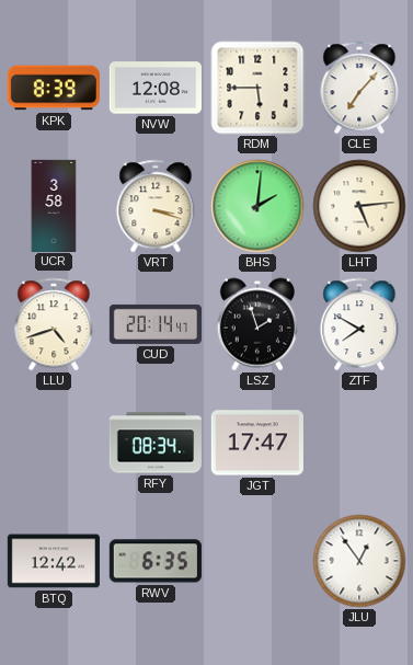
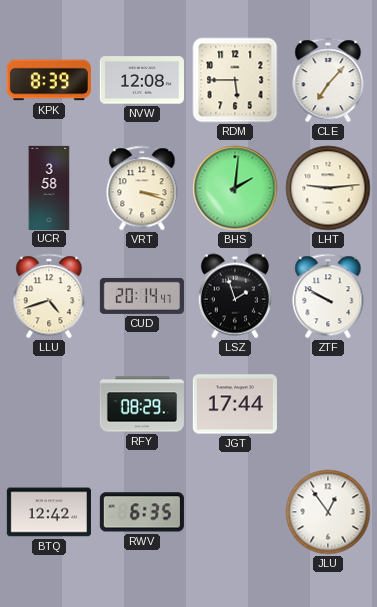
LHT: 5:14 -> 9:14
ZTF: 7:50 -> 9:50
RFY: 08:34 -> 08:29
JGT: 17:47 -> 17:44
